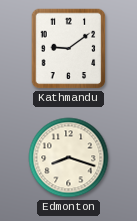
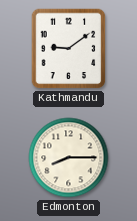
Edmonton: 8:18 -> 8:15
